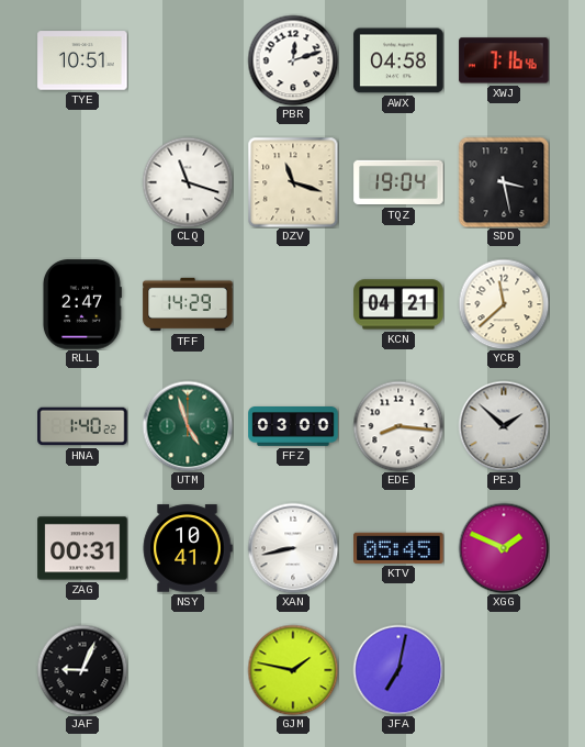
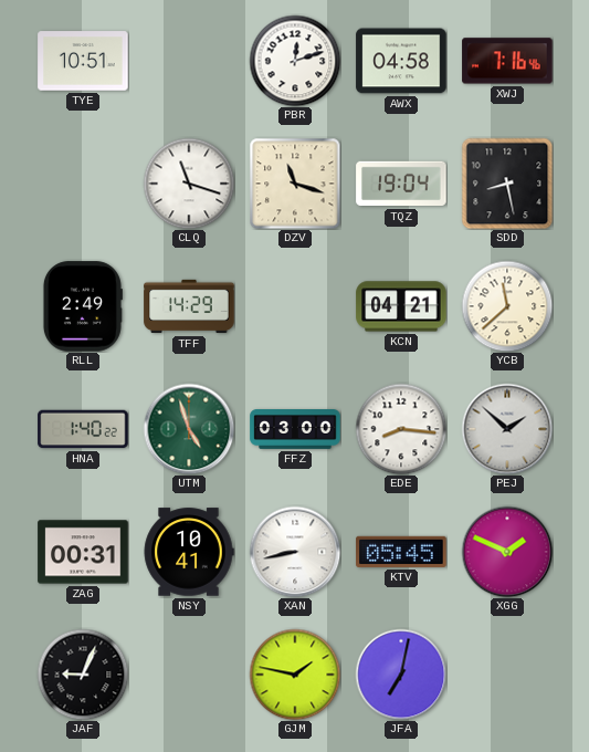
SDD: 3:28 -> 8:28
RLL: 2:47 -> 2:49
